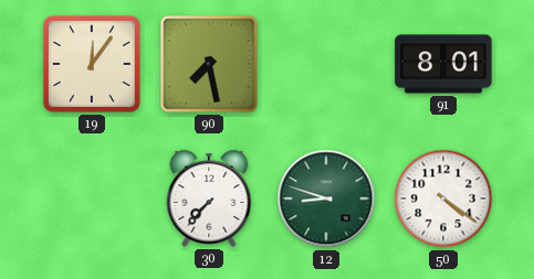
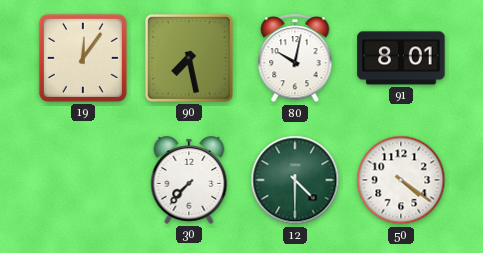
80: none -> 10:02
12: 8:48 -> 4:30
